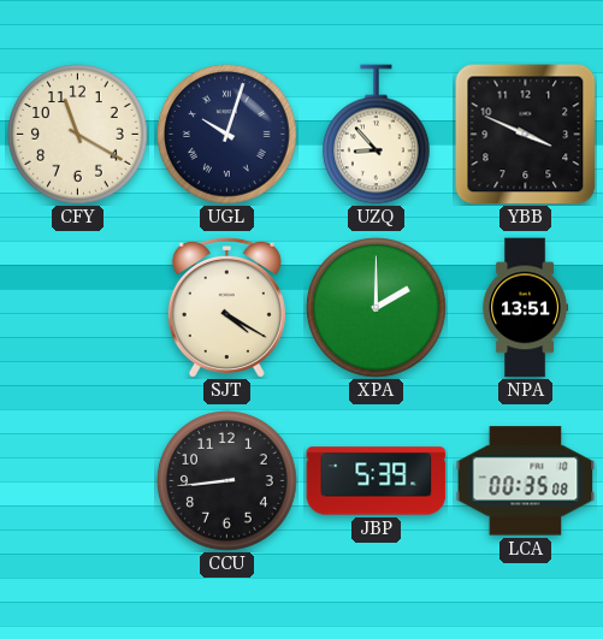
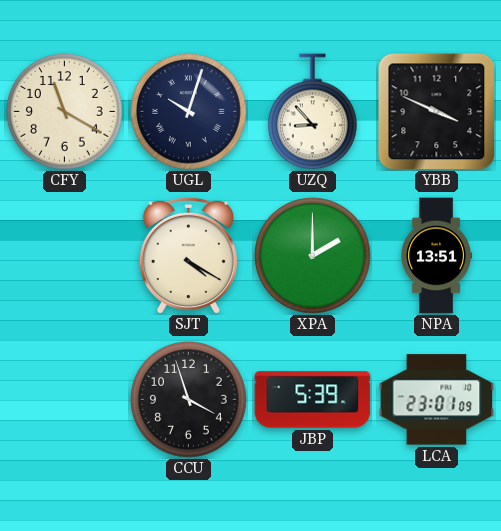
CCU: 8:44 -> 3:57
LCA: 00:35 -> 23:01
